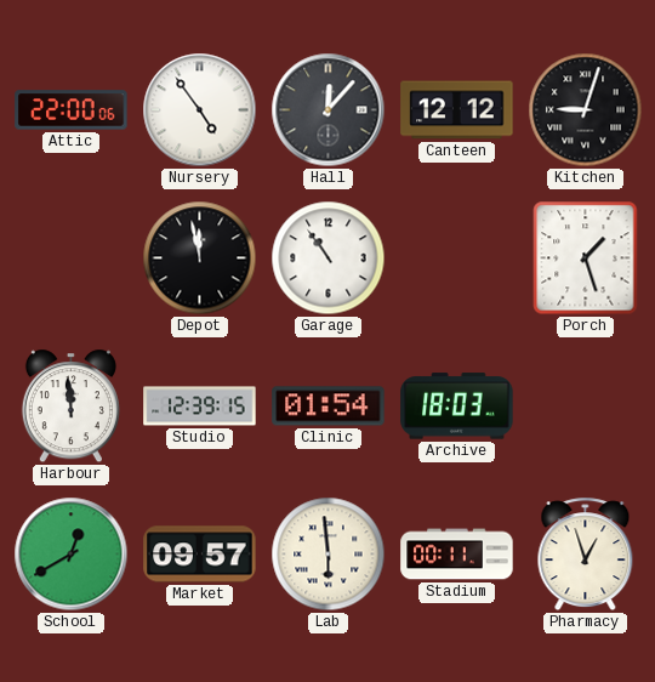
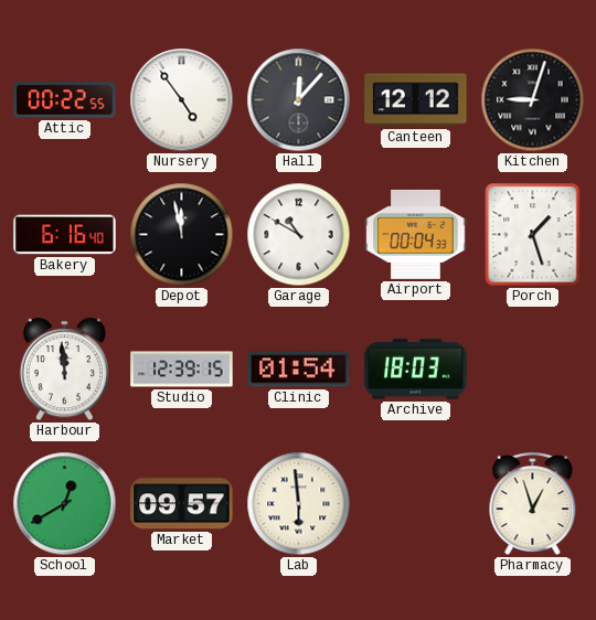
Attic: 22:00 -> 00:22
Bakery: none -> 6:16
Garage: 10:54 -> 10:50
Airport: none -> 00:04
Stadium: 00:11 -> none
